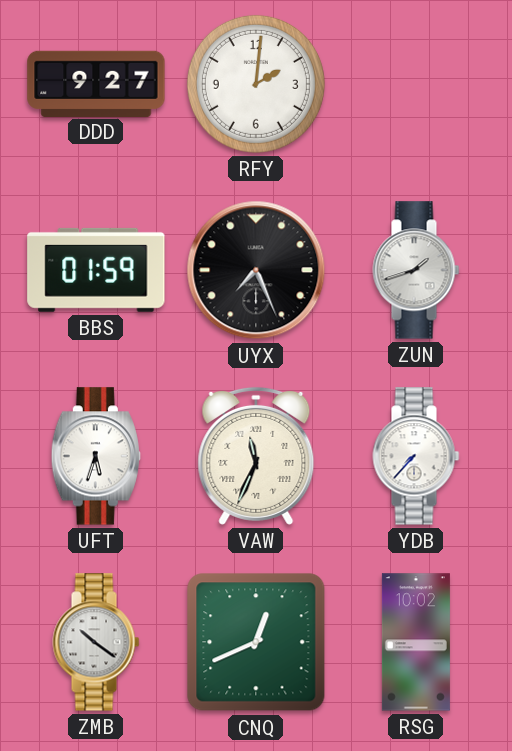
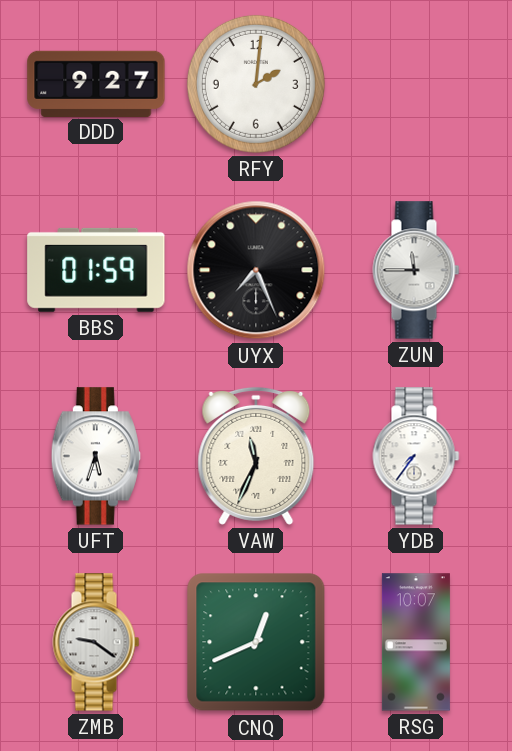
ZUN: 1:42 -> 11:45
YDB: 7:37 -> 7:36
ZMB: 10:21 -> 9:21
RSG: 10:02 -> 10:07
